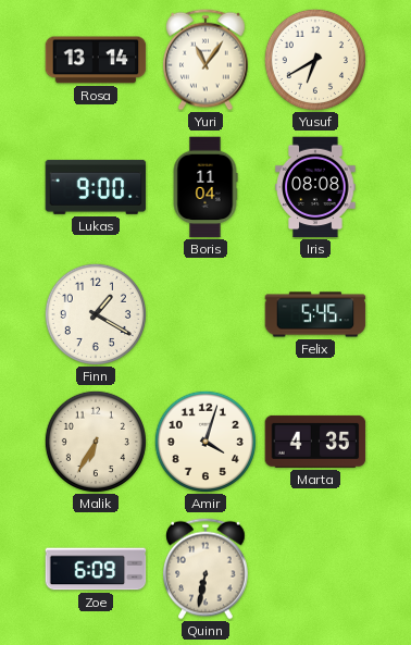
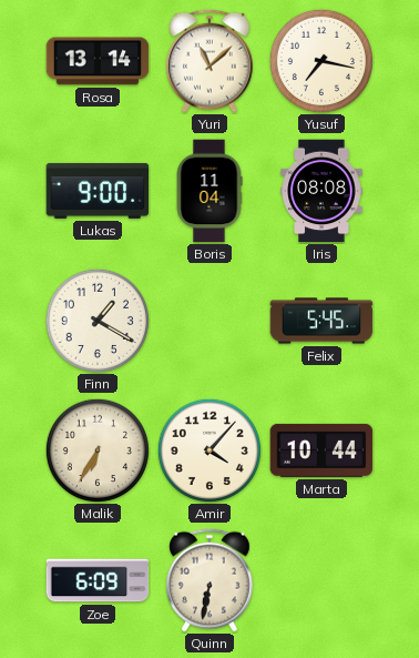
Yuri: 11:06 -> 11:08
Yusuf: 6:40 -> 7:17
Amir: 4:03 -> 4:07
Marta: 4:35 -> 10:44
